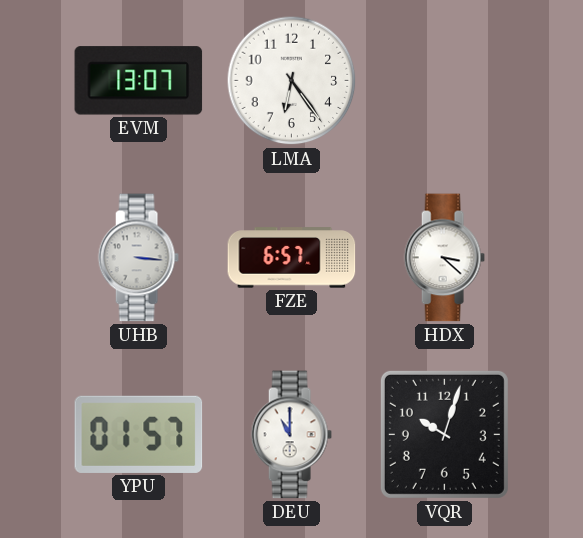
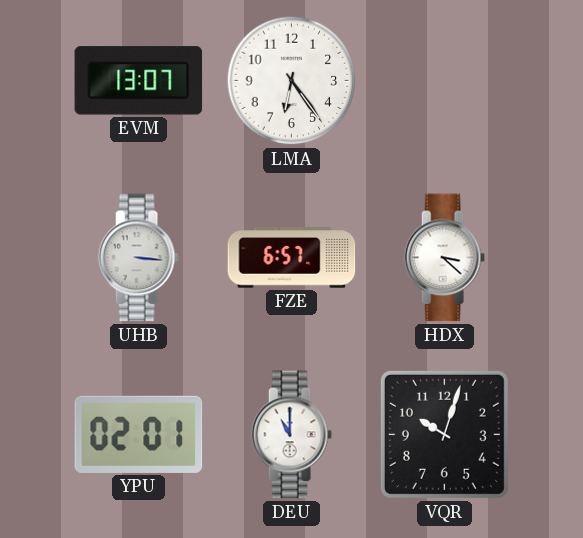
YPU: 01:57 -> 02:01
